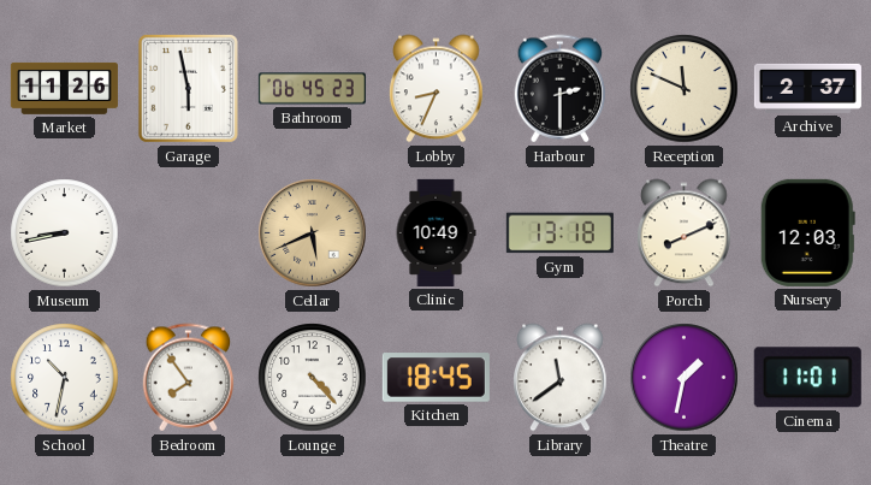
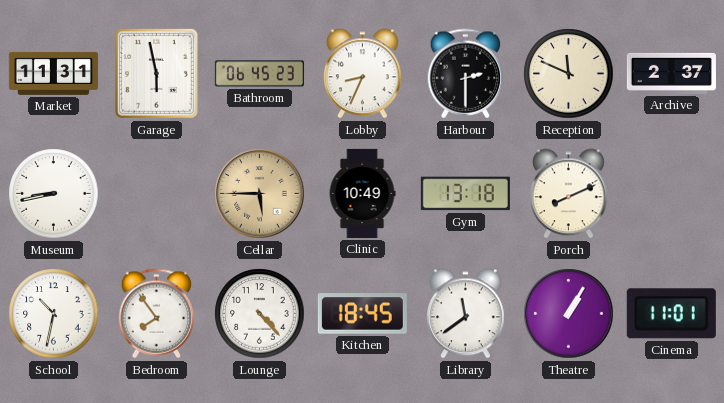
Market: 11:26 -> 11:31
Cellar: 5:41 -> 5:45
Nursery: 12:03 -> none
Theatre: 1:32 -> 1:05
